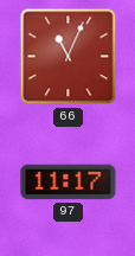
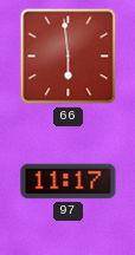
66: 11:04 -> 5:59
